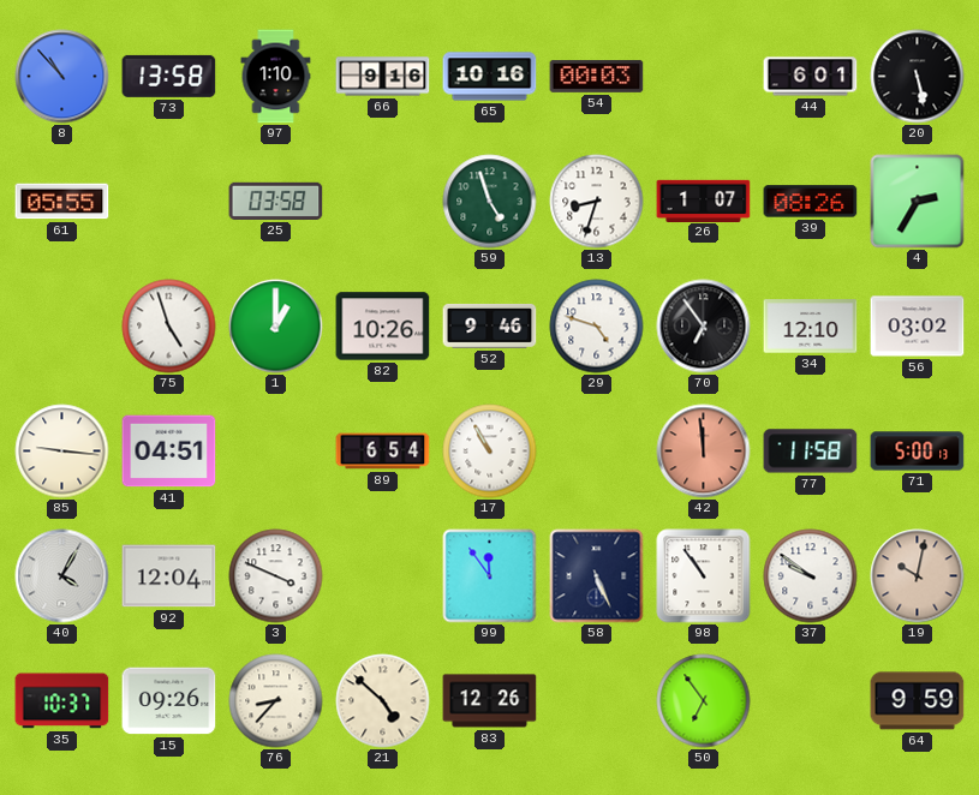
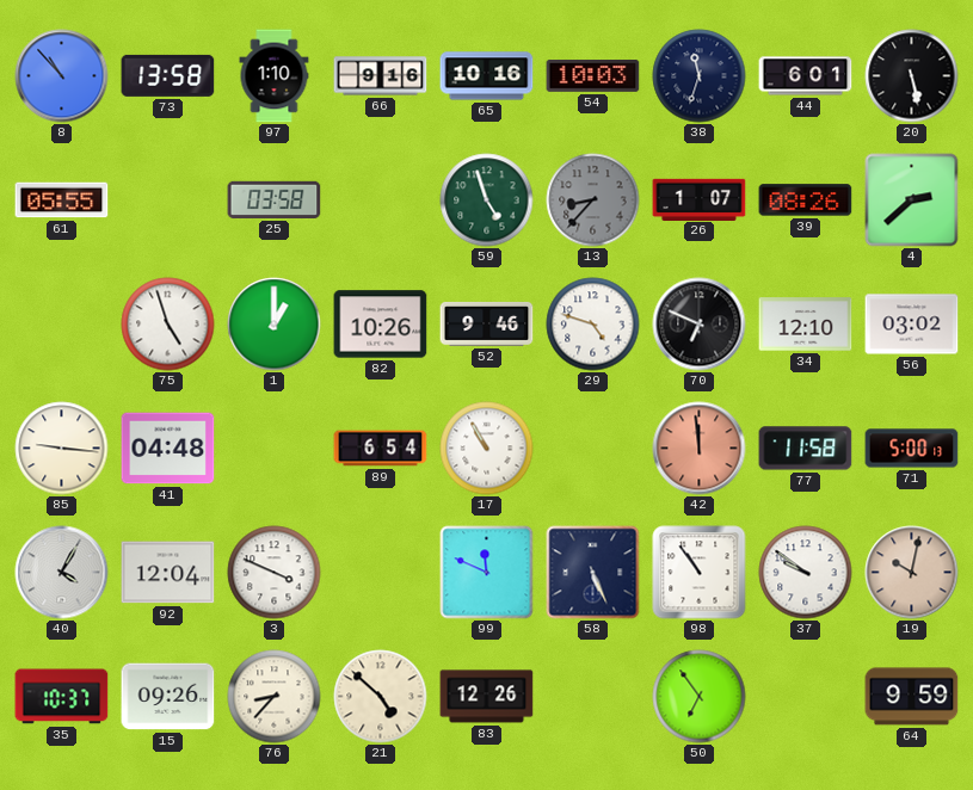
54: 00:03 -> 10:03
38: none -> 11:33
13: 8:33 -> 8:37
13 dial: white -> grey
4: 2:35 -> 2:38
70: 6:54 -> 6:49
41: 04:51 -> 04:48
99: 11:54 -> 11:49
